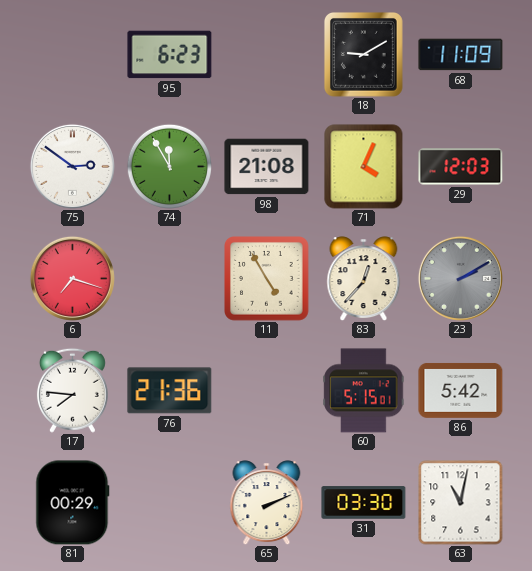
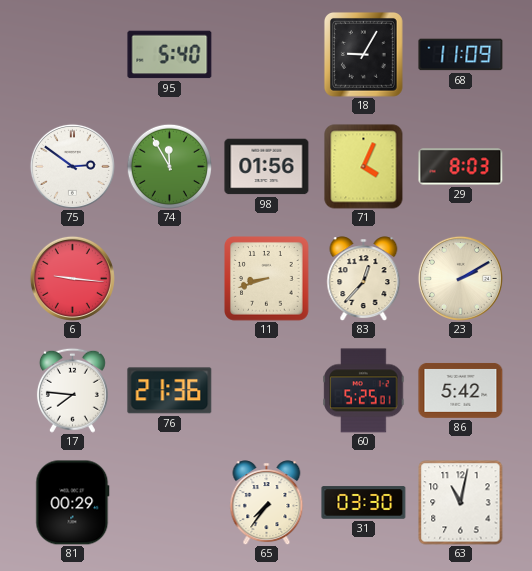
95: 6:23 -> 5:40
18: 9:10 -> 9:05
98: 21:08 -> 01:56
29: 12:03 -> 8:03
6: 7:18 -> 9:16
11: 4:55 -> 8:42
23 dial: grey -> cream
60: 5:15 -> 5:25
65: 2:11 -> 7:36
